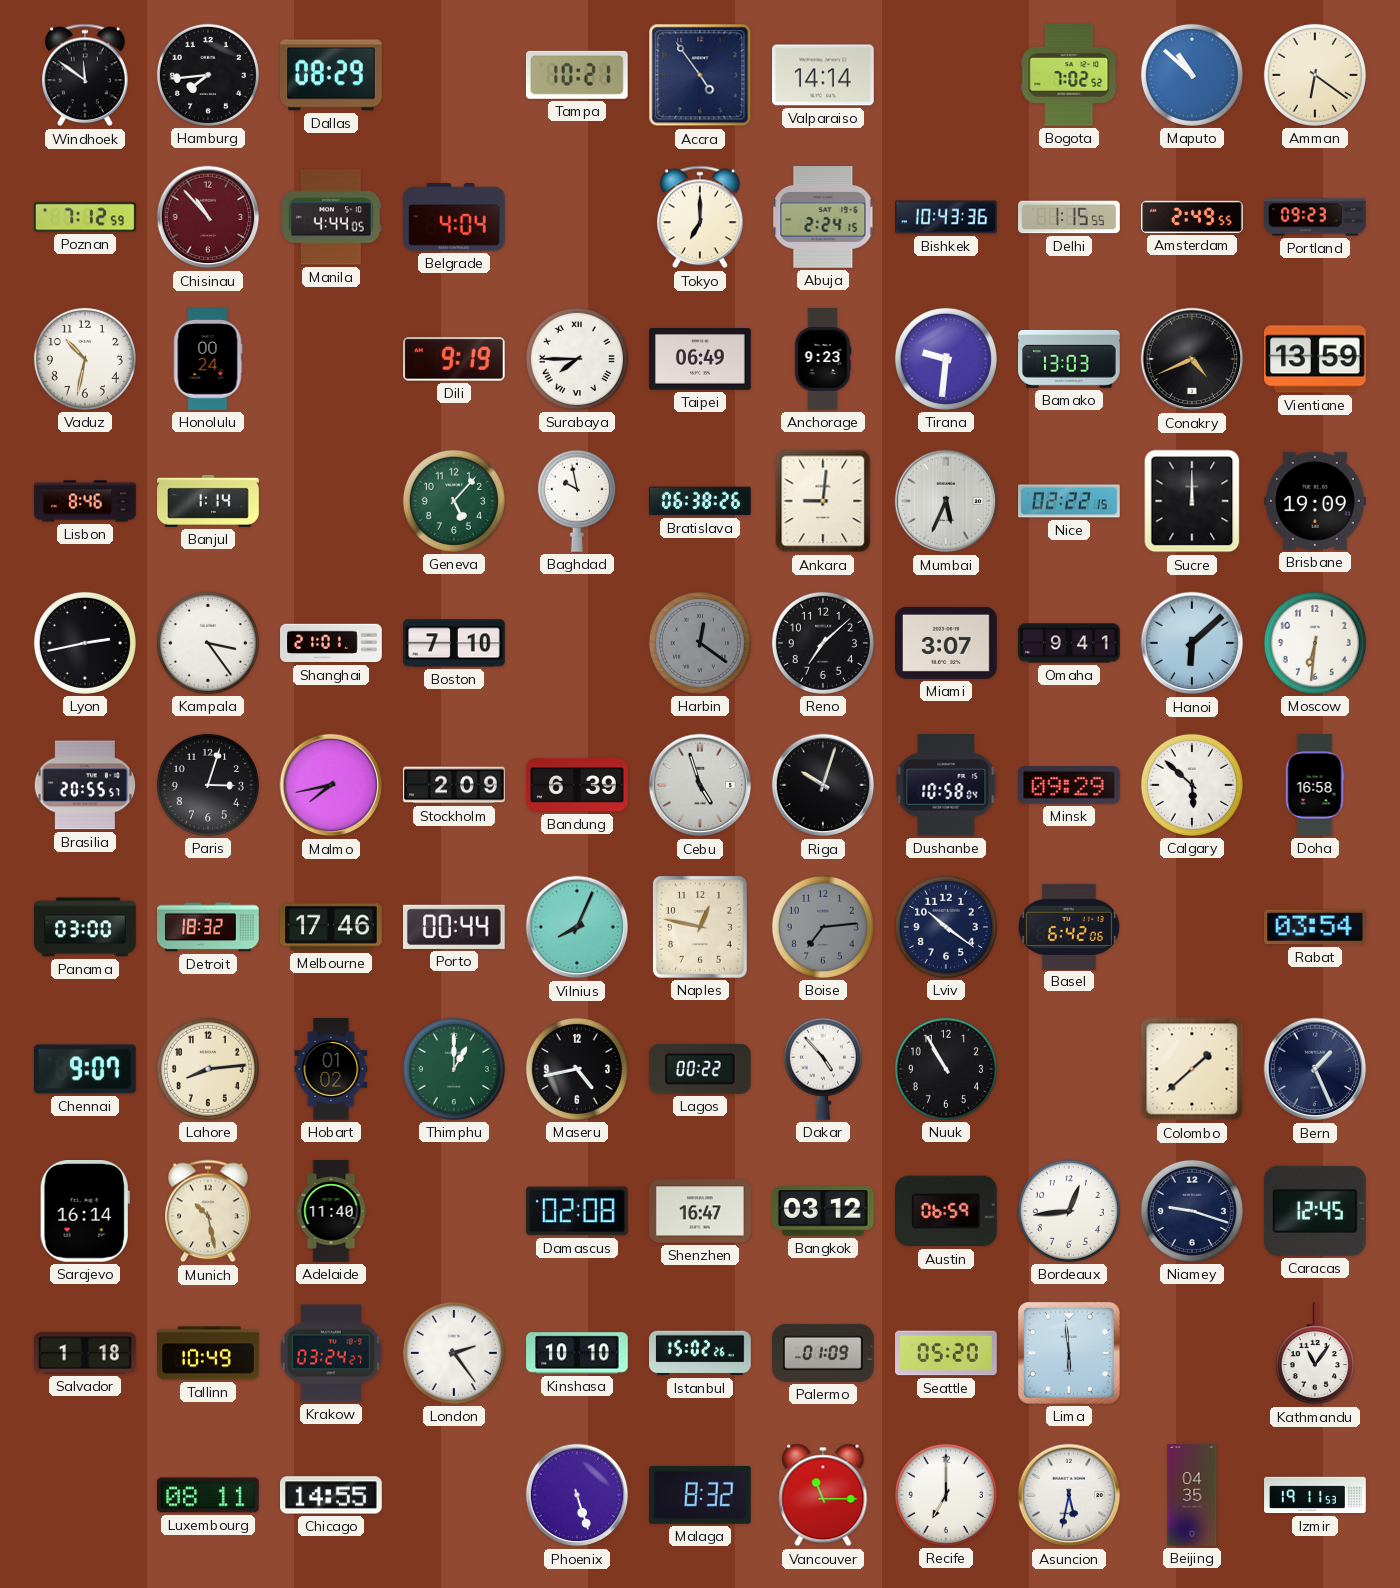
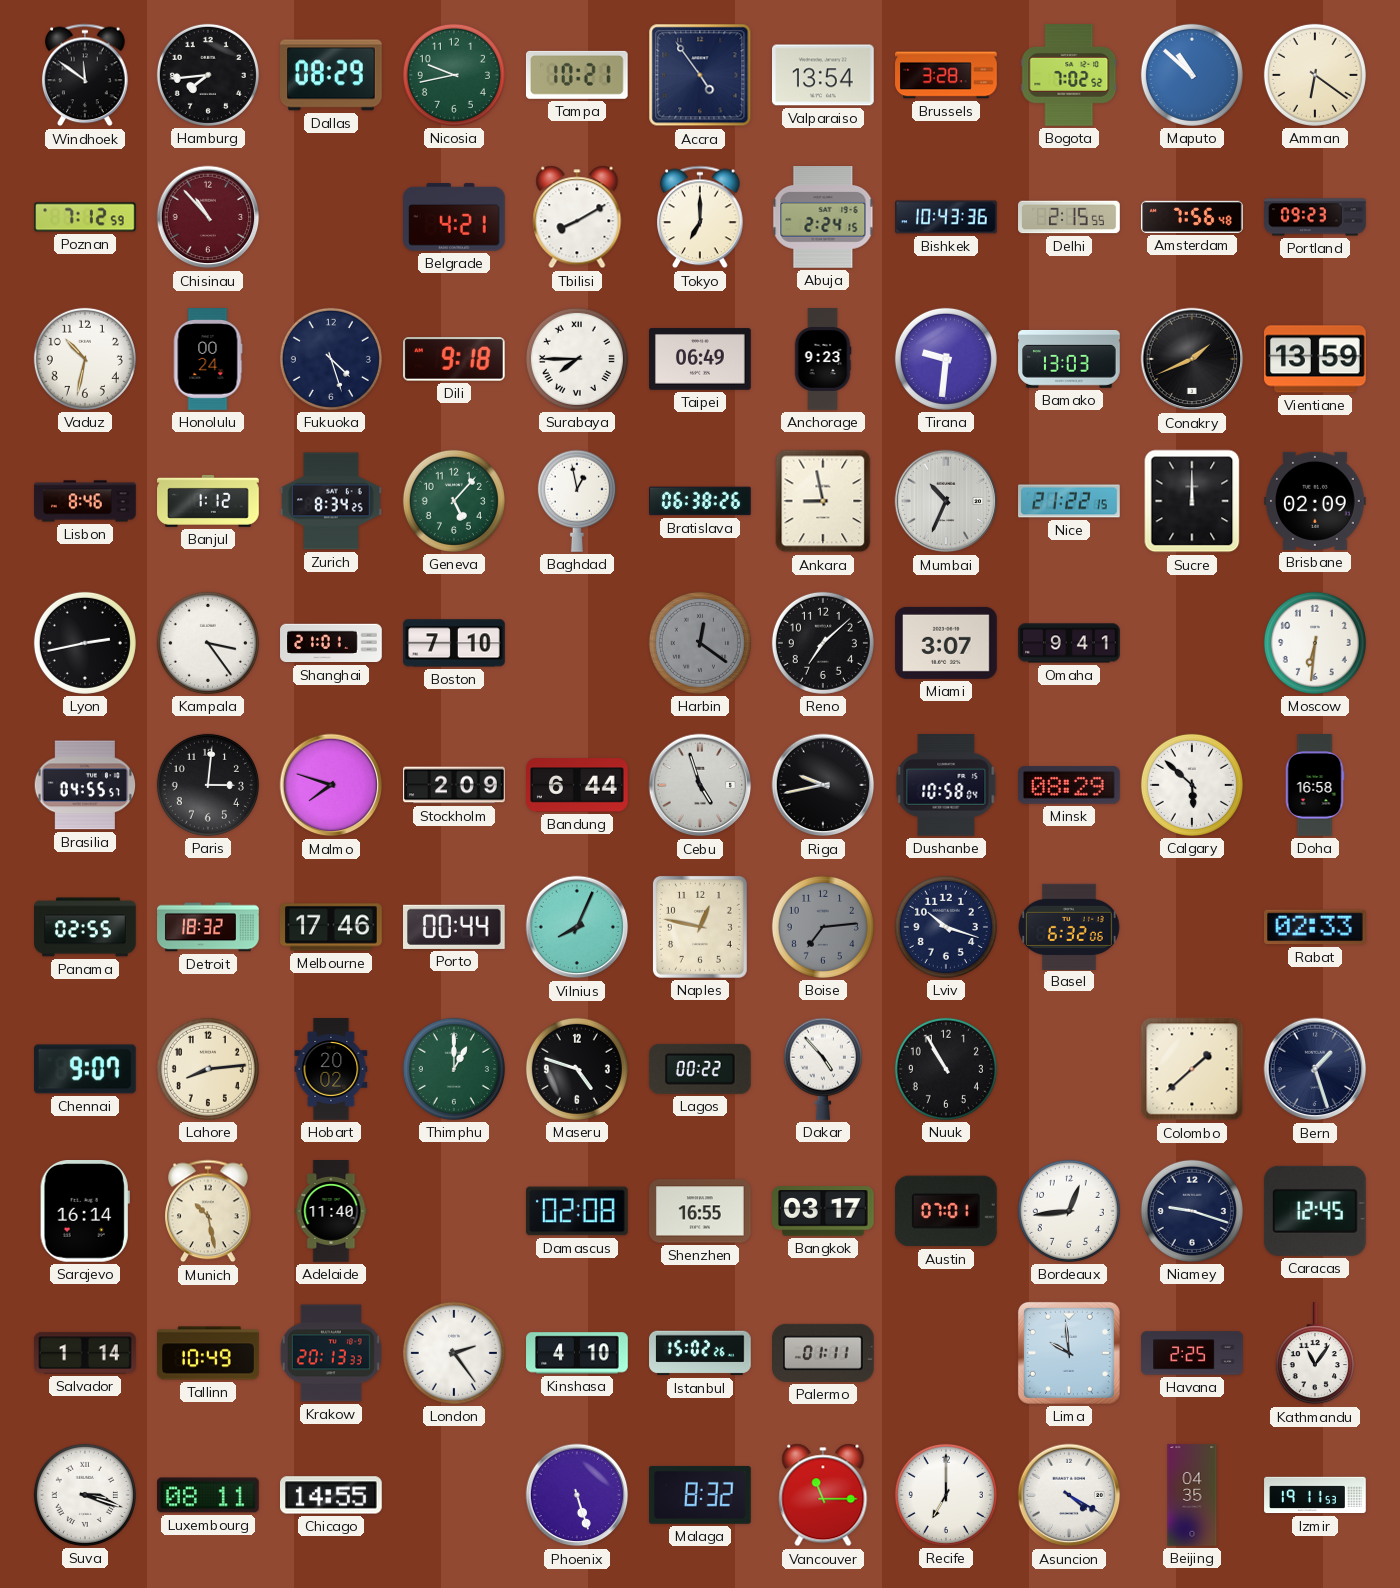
Nicosia: none -> 9:43
Valparaiso: 14:14 -> 13:54
Brussels: none -> 3:28
Manila: 4:44 -> none
Belgrade: 4:04 -> 4:21
Tbilisi: none -> 8:10
Delhi: 1:15 -> 2:15
Amsterdam: 2:49 -> 7:56
Fukuoka: none -> 4:27
Dili: 9:19 -> 9:18
Conakry: 4:41 -> 1:41
Banjul: 1:14 -> 1:12
Zurich: none -> 8:34
Baghdad: 9:58 -> 12:58
Ankara: 9:01 -> 8:58
Mumbai: 5:34 -> 10:34
Nice: 02:22 -> 21:22
Brisbane: 19:09 -> 02:09
Hanoi: 6:08 -> none
Brasilia: 20:55 -> 04:55
Paris: 3:03 -> 3:01
Malmo: 7:43 -> 7:48
Bandung: 6:39 -> 6:44
Riga: 10:03 -> 9:43
Minsk: 09:29 -> 08:29
Panama: 03:00 -> 02:55
Lviv: 10:21 -> 10:18
Basel: 6:42 -> 6:32
Rabat: 03:54 -> 02:33
Hobart: 01:02 -> 20:02
Maseru: 4:43 -> 4:48
Bern: 1:26 -> 1:27
Shenzhen: 16:47 -> 16:55
Bangkok: 03:12 -> 03:17
Austin: 06:59 -> 07:01
Salvador: 1:18 -> 1:14
Krakow: 03:24 -> 20:13
Kinshasa: 10:10 -> 4:10
Palermo: 01:09 -> 01:11
Seattle: 05:20 -> none
Lima: 5:59 -> 9:59
Havana: none -> 2:25
Suva: none -> 3:18
Asuncion: 5:32 -> 4:20
